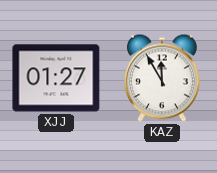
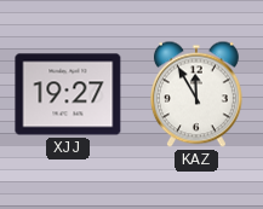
XJJ: 01:27 -> 19:27
